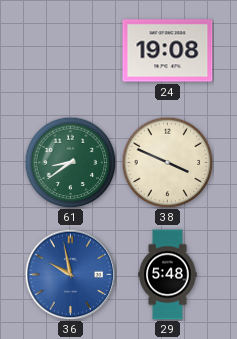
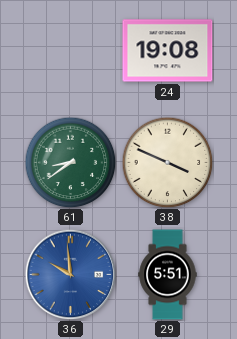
36: 9:58 -> 9:59
29: 5:48 -> 5:51
